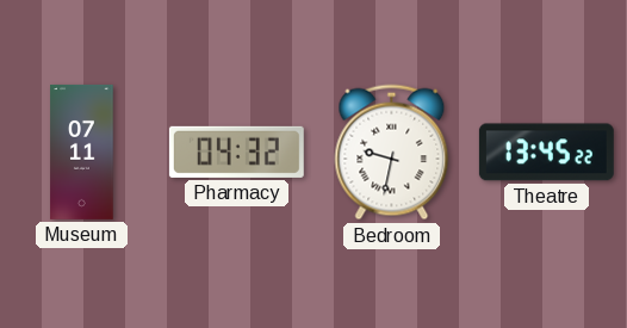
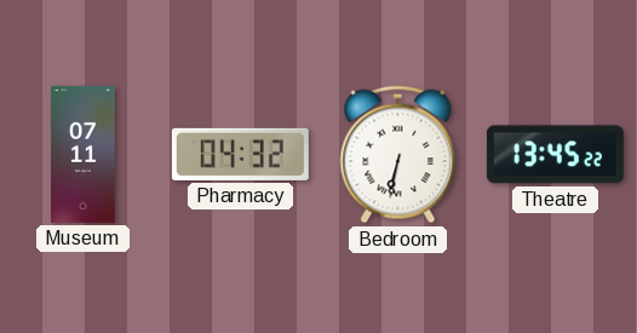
Bedroom: 9:32 -> 6:32
